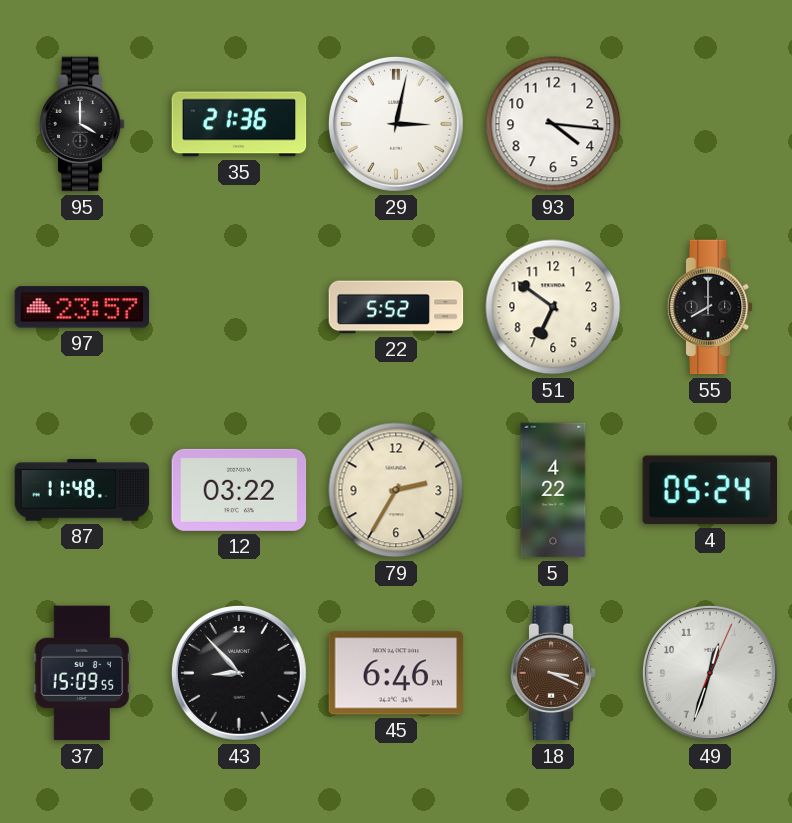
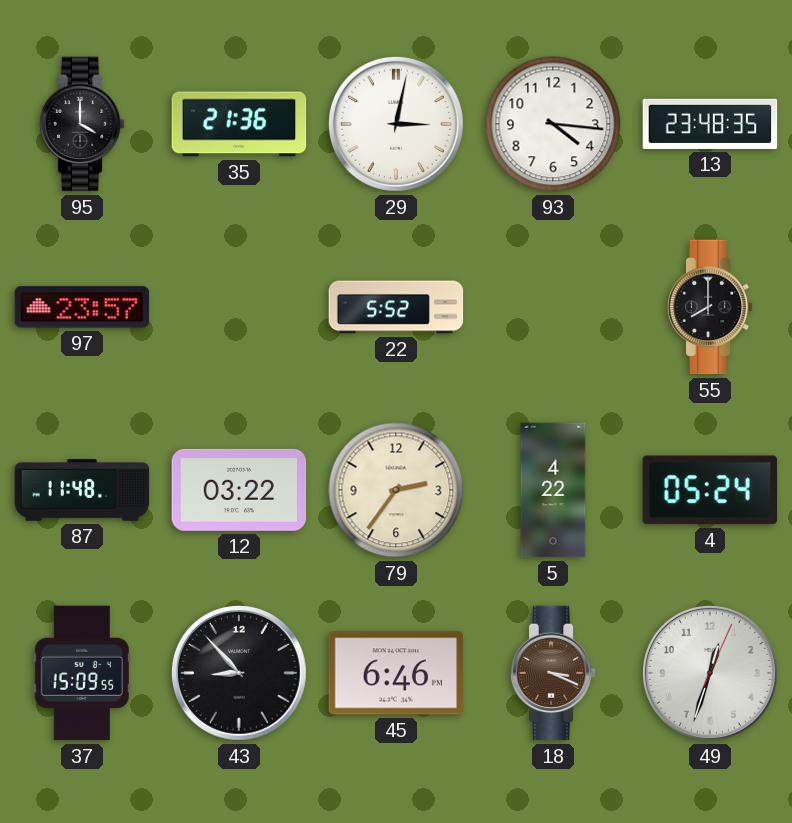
13: none -> 23:48
51: 6:51 -> none
79: 2:35 -> 2:36
